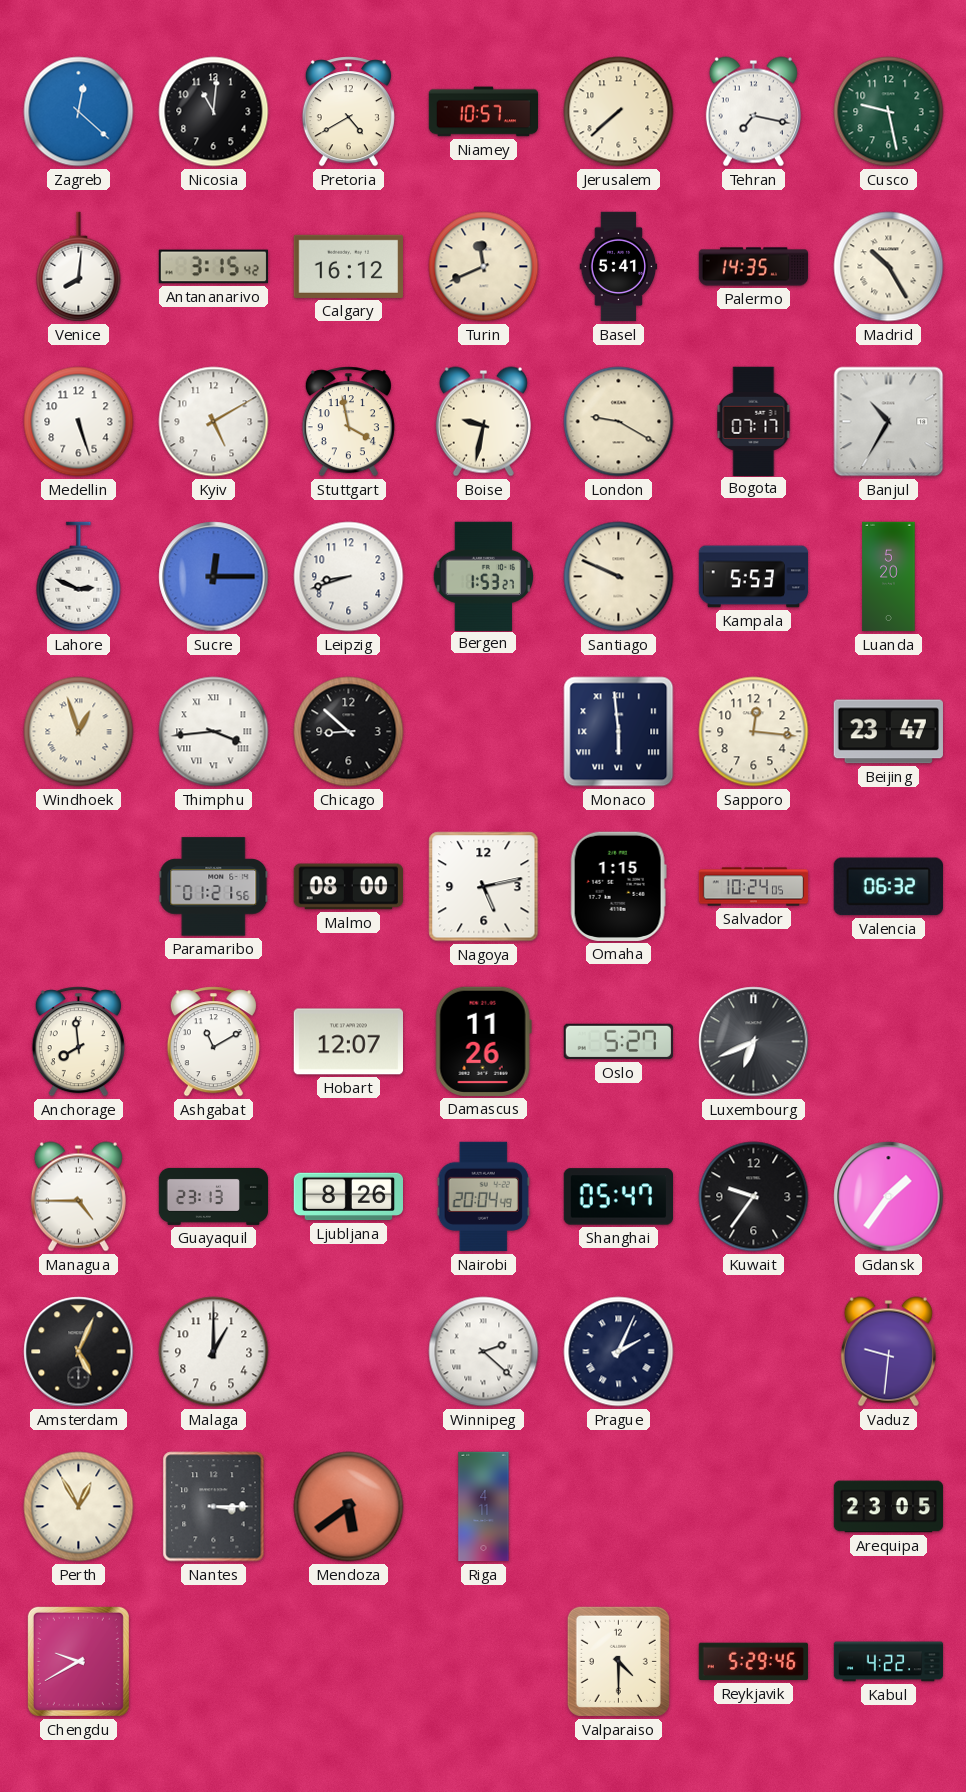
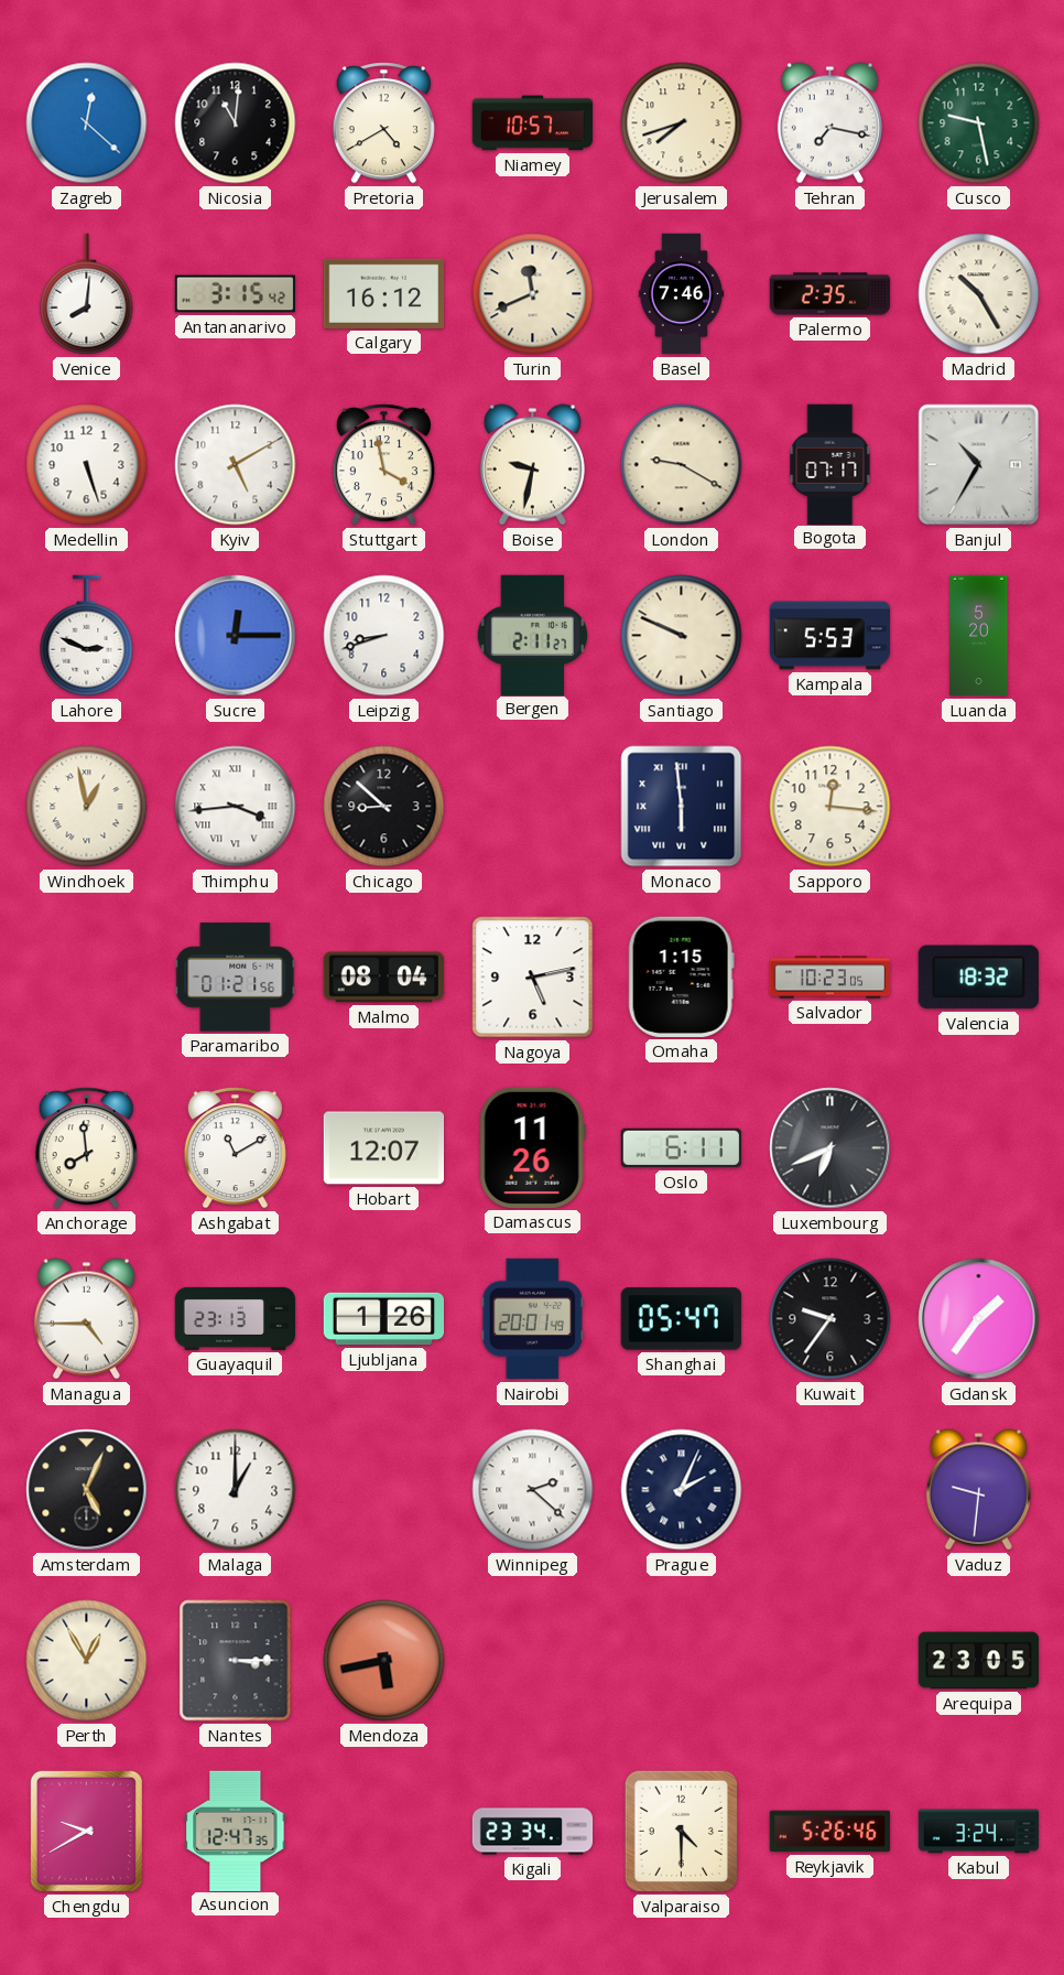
Jerusalem: 7:38 -> 7:42
Basel: 5:41 -> 7:46
Palermo: 14:35 -> 2:35
Bergen: 1:53 -> 2:11
Windhoek: 12:57 -> 12:58
Beijing: 23:47 -> none
Malmo: 08:00 -> 08:04
Salvador: 10:24 -> 10:23
Valencia: 06:32 -> 18:32
Oslo: 5:27 -> 6:11
Ljubljana: 8:26 -> 1:26
Nairobi: 20:04 -> 20:01
Mendoza: 5:39 -> 5:43
Riga: 4:11 -> none
Asuncion: none -> 12:47
Kigali: none -> 23:34
Reykjavik: 5:29 -> 5:26
Kabul: 4:22 -> 3:24
